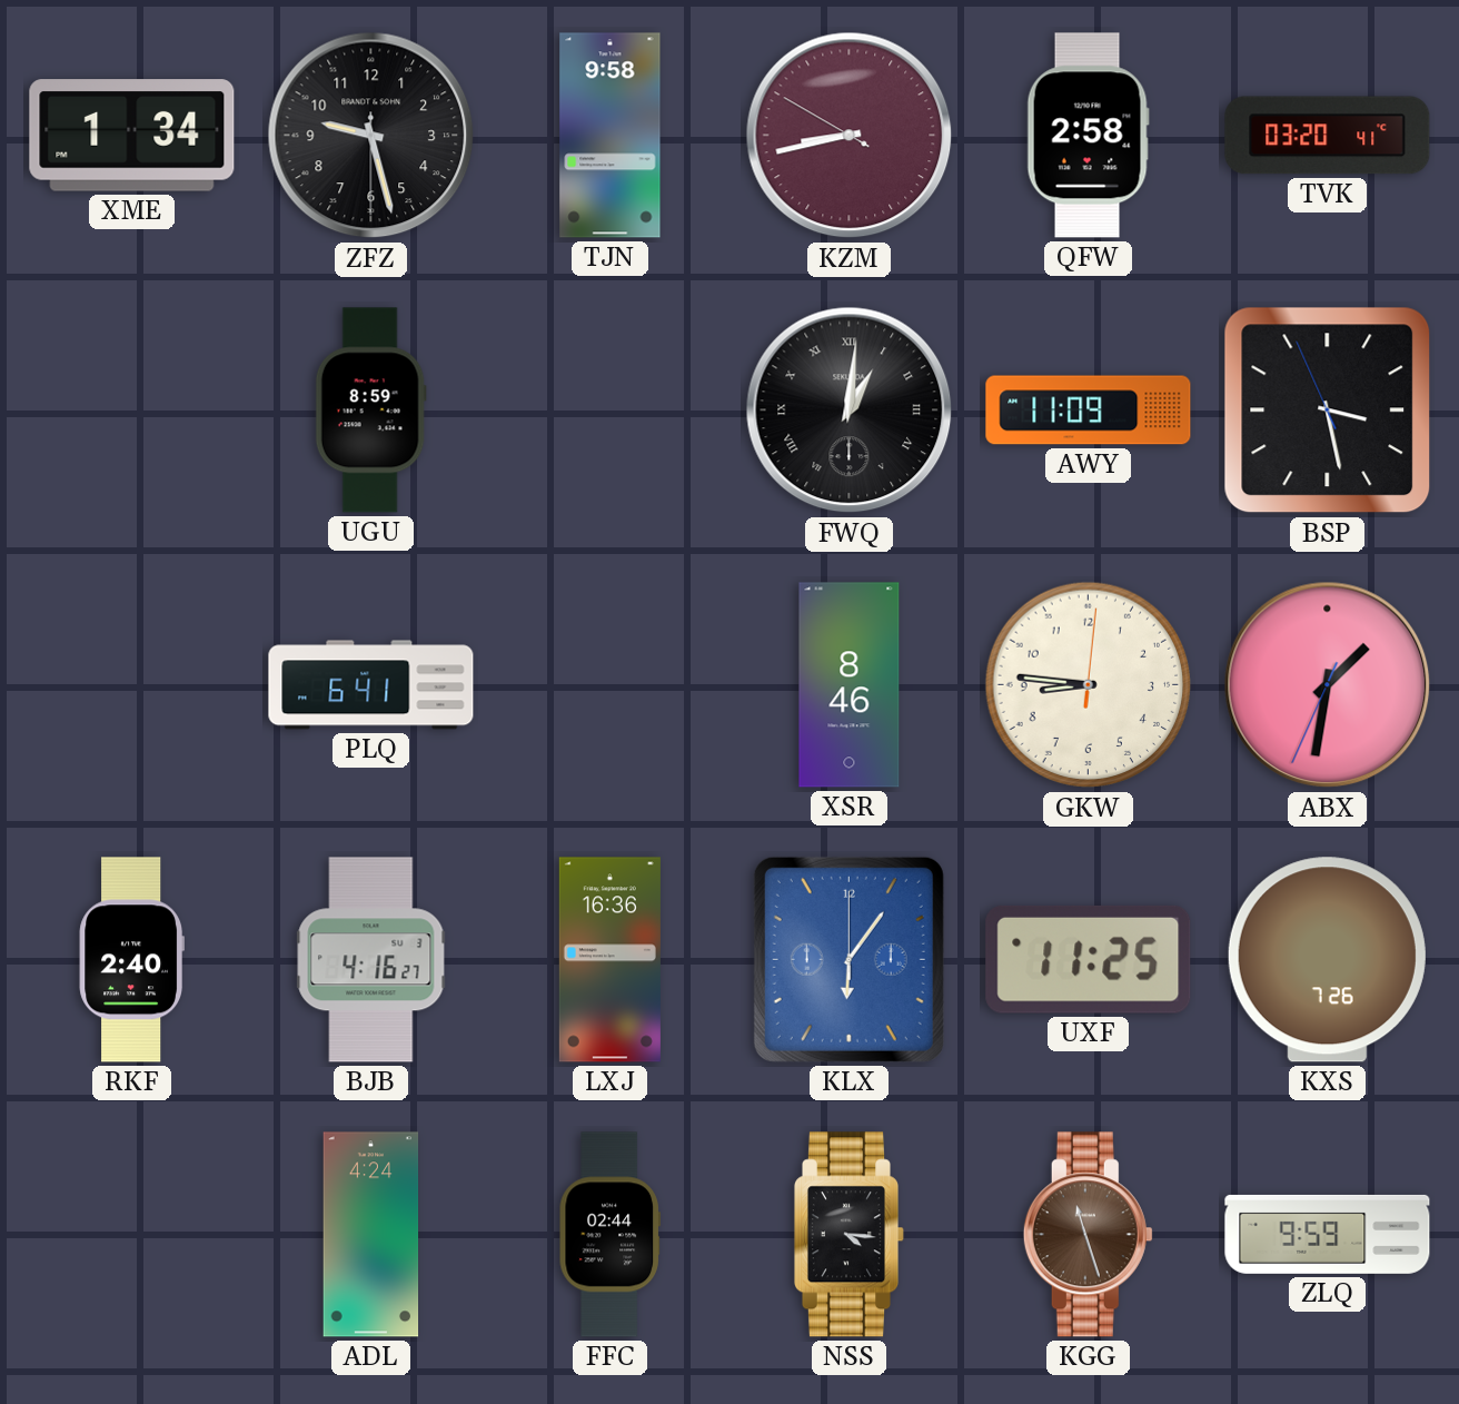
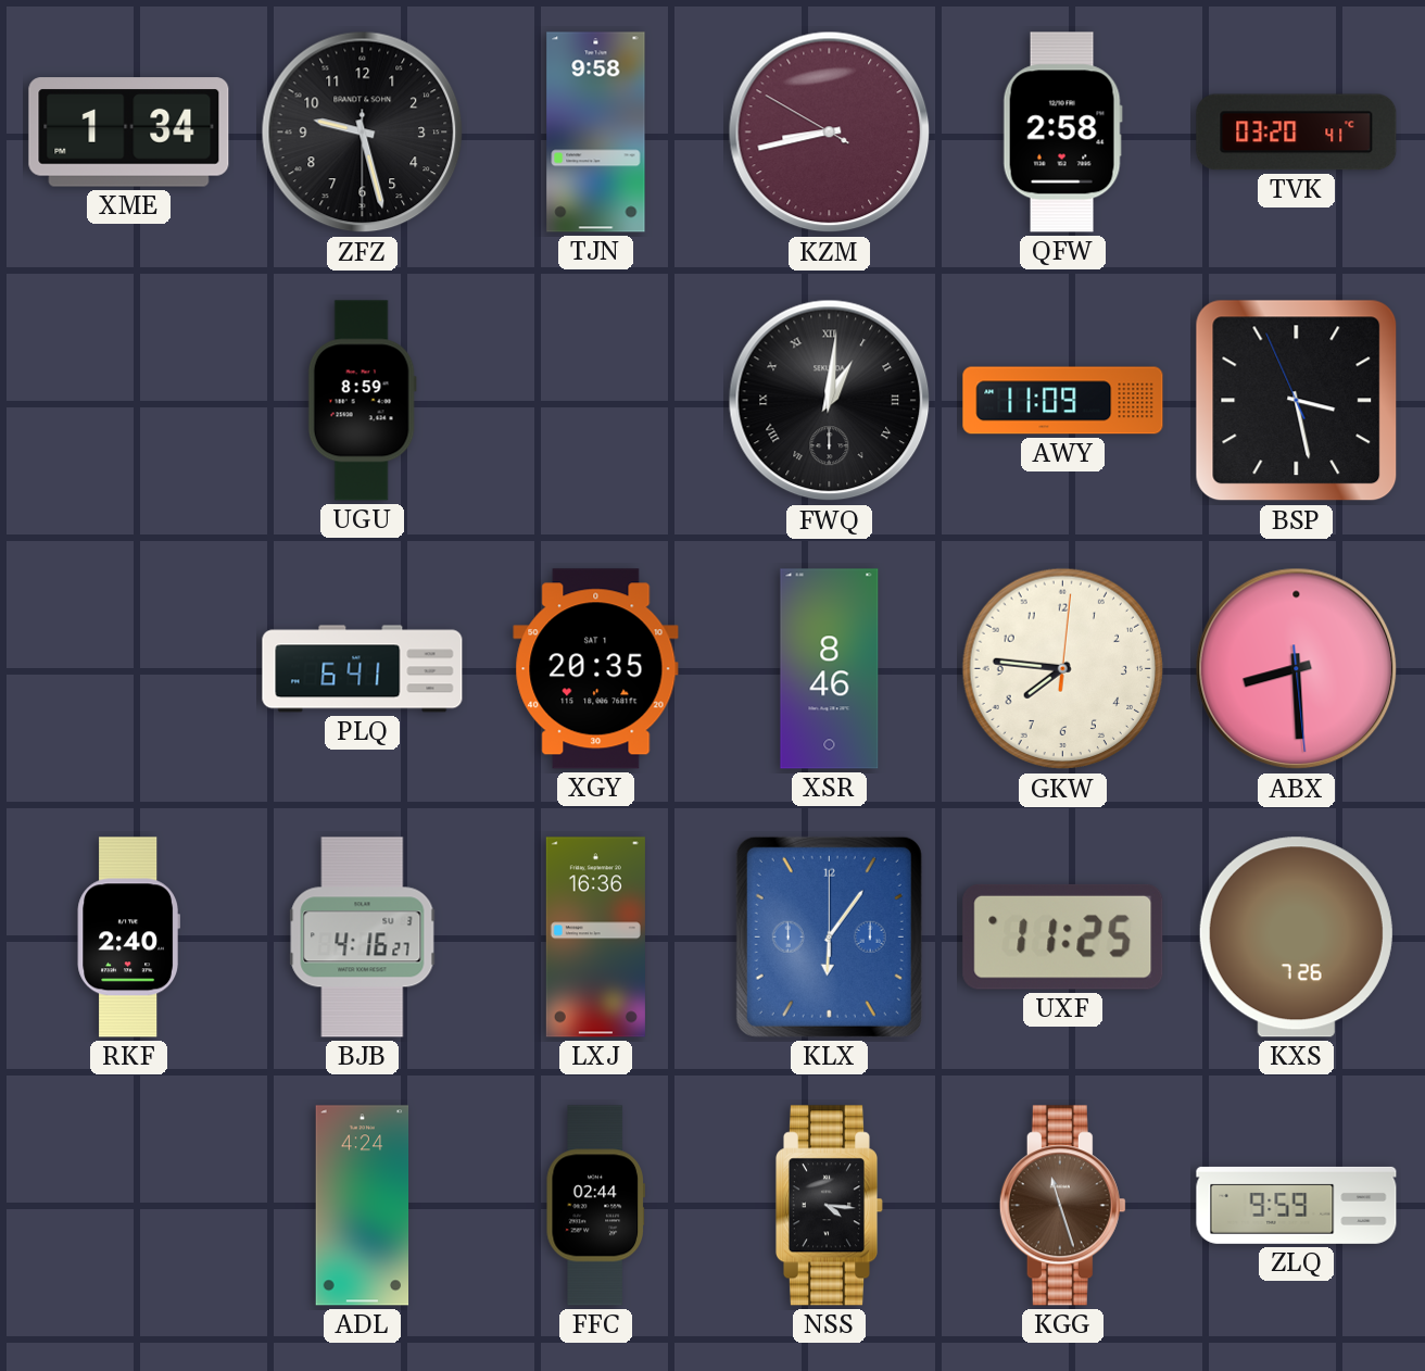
XGY: none -> 20:35
GKW: 8:46 -> 7:46
ABX: 1:31 -> 8:29
